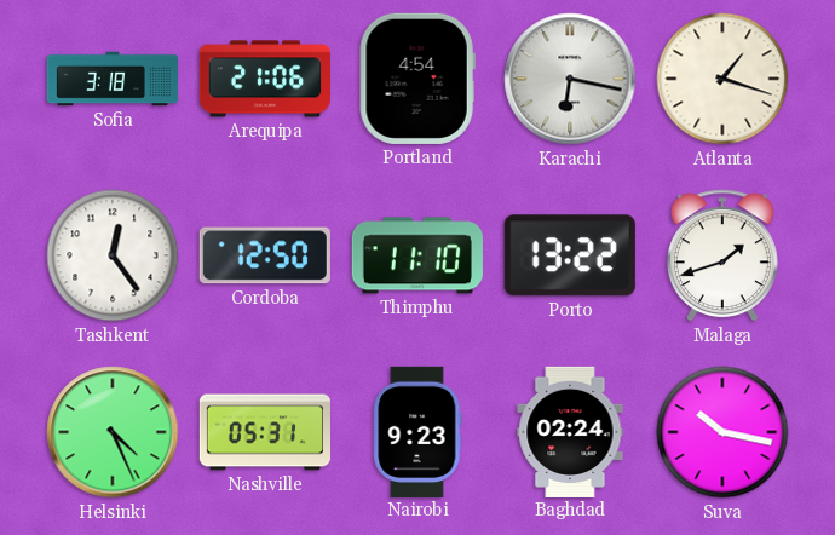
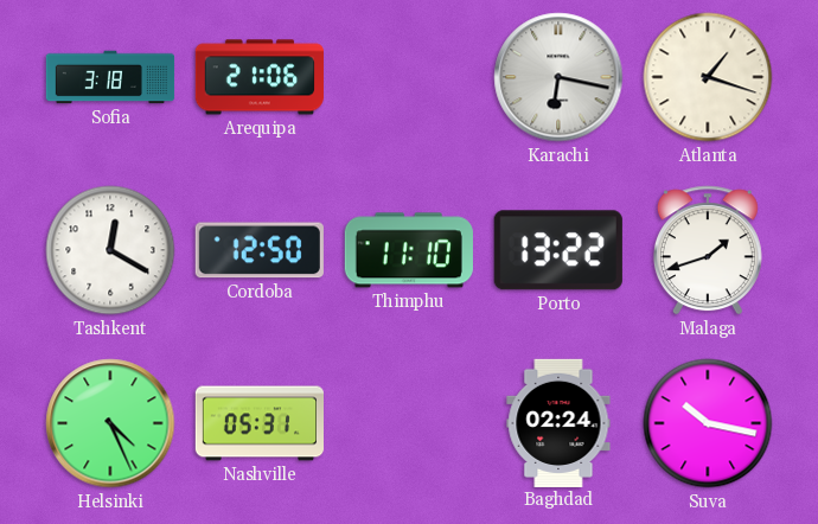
Portland: 4:54 -> none
Tashkent: 12:24 -> 12:20
Nairobi: 9:23 -> none
